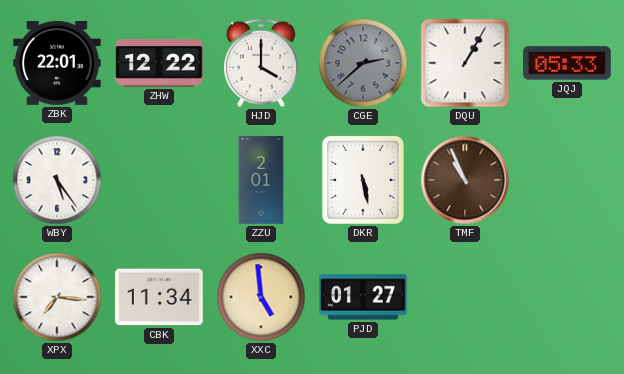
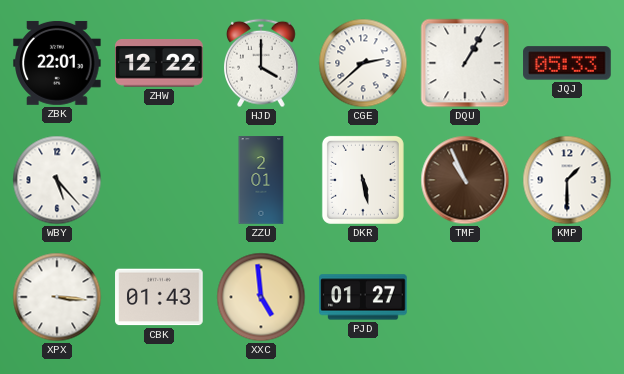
CGE dial: grey -> white
WBY: 5:24 -> 5:23
KMP: none -> 1:30
XPX: 7:16 -> 3:16
CBK: 11:34 -> 01:43
